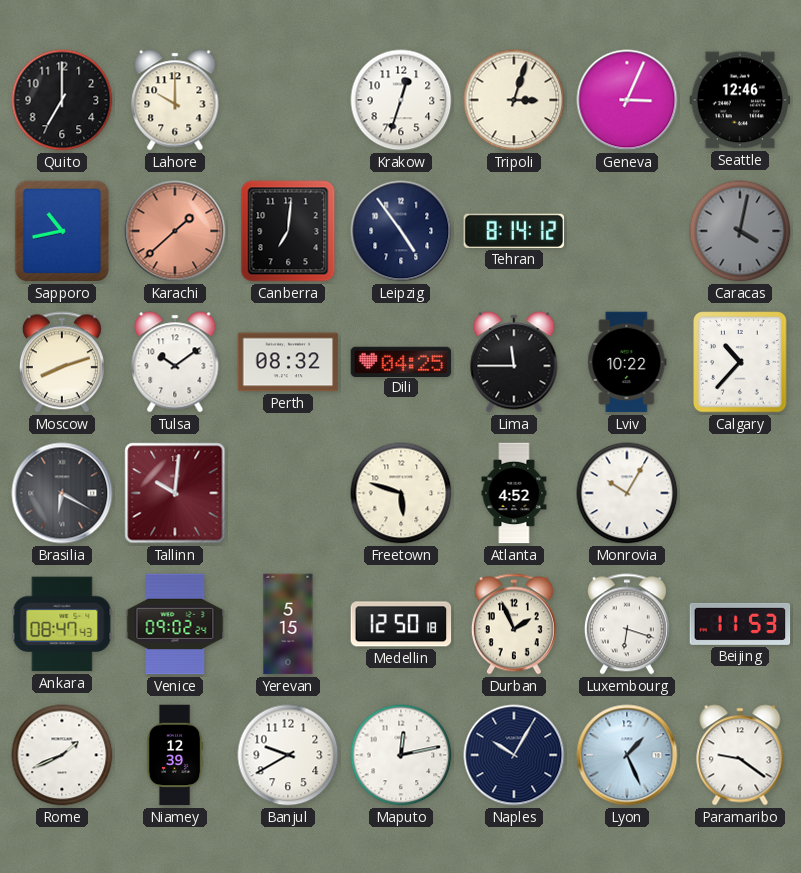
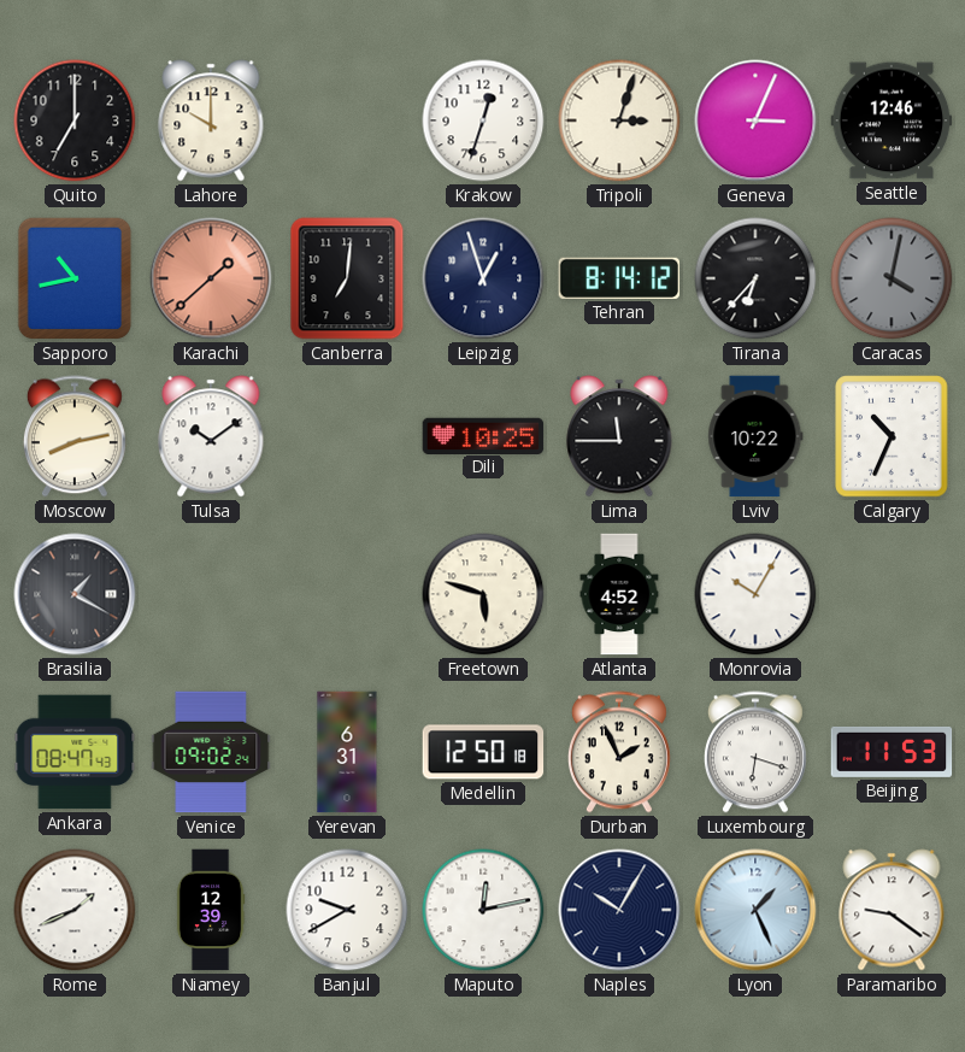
Leipzig: 4:54 -> 12:57
Tirana: none -> 6:37
Moscow: 8:12 -> 8:13
Perth: 08:32 -> none
Dili: 04:25 -> 10:25
Calgary: 10:37 -> 10:34
Brasilia: 6:20 -> 1:20
Tallinn: 10:01 -> none
Yerevan: 5:15 -> 6:31
